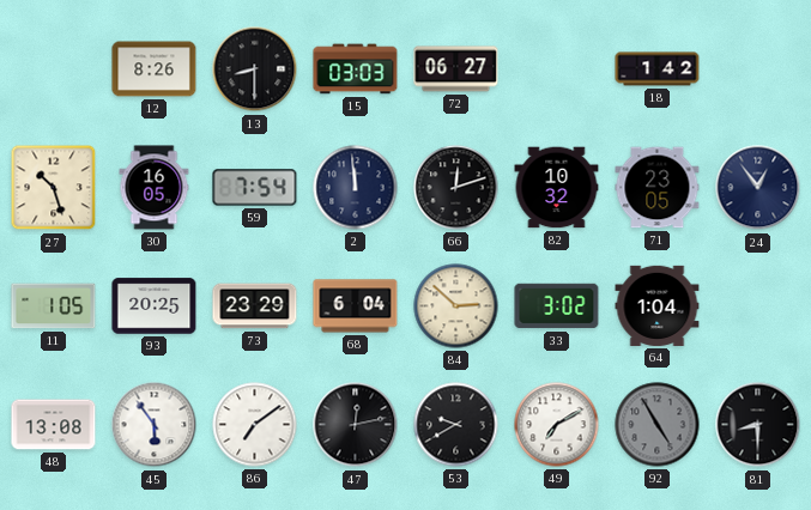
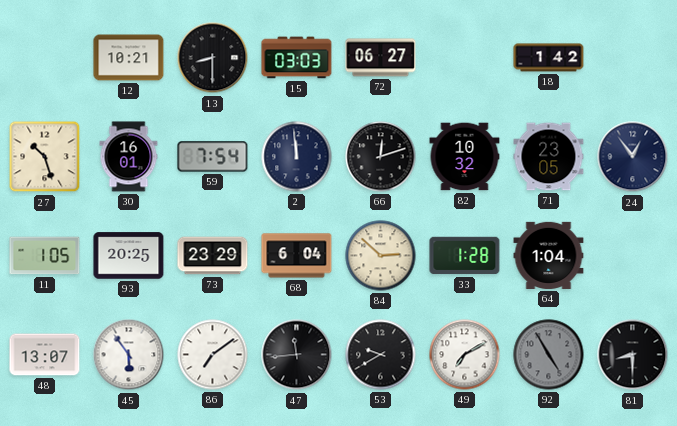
12: 8:26 -> 10:21
30: 16:05 -> 16:01
33: 3:02 -> 1:28
48: 13:08 -> 13:07
47: 12:13 -> 11:44
